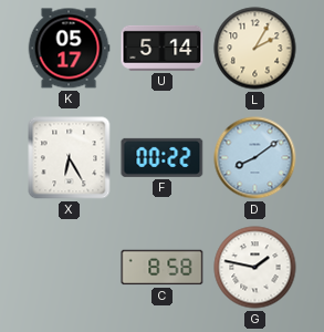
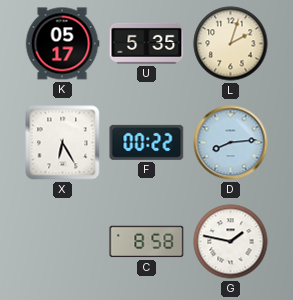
U: 5:14 -> 5:35
L: 2:05 -> 2:03
D: 8:09 -> 8:14
